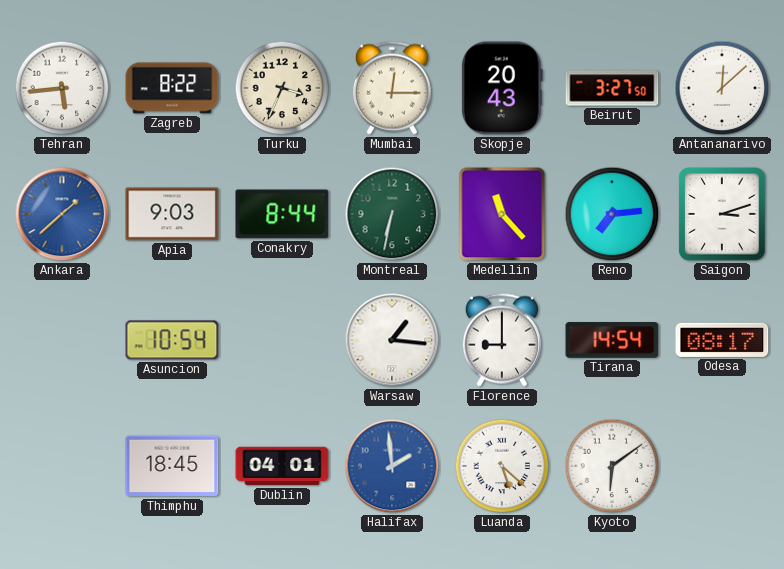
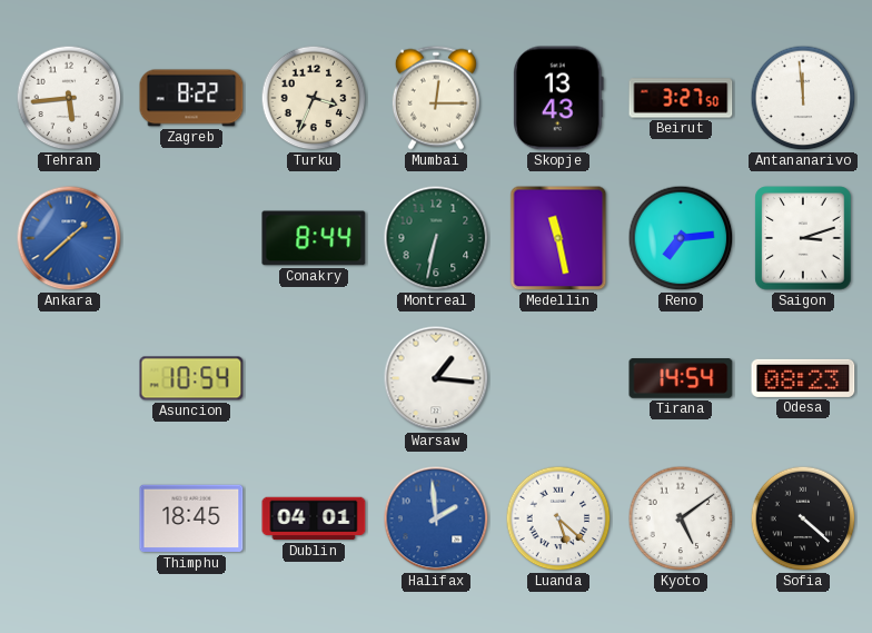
Skopje: 20:43 -> 13:43
Antananarivo: 12:08 -> 11:59
Apia: 9:03 -> none
Medellin: 11:23 -> 11:28
Florence: 9:00 -> none
Odesa: 08:17 -> 08:23
Kyoto: 6:09 -> 5:09
Sofia: none -> 4:22
